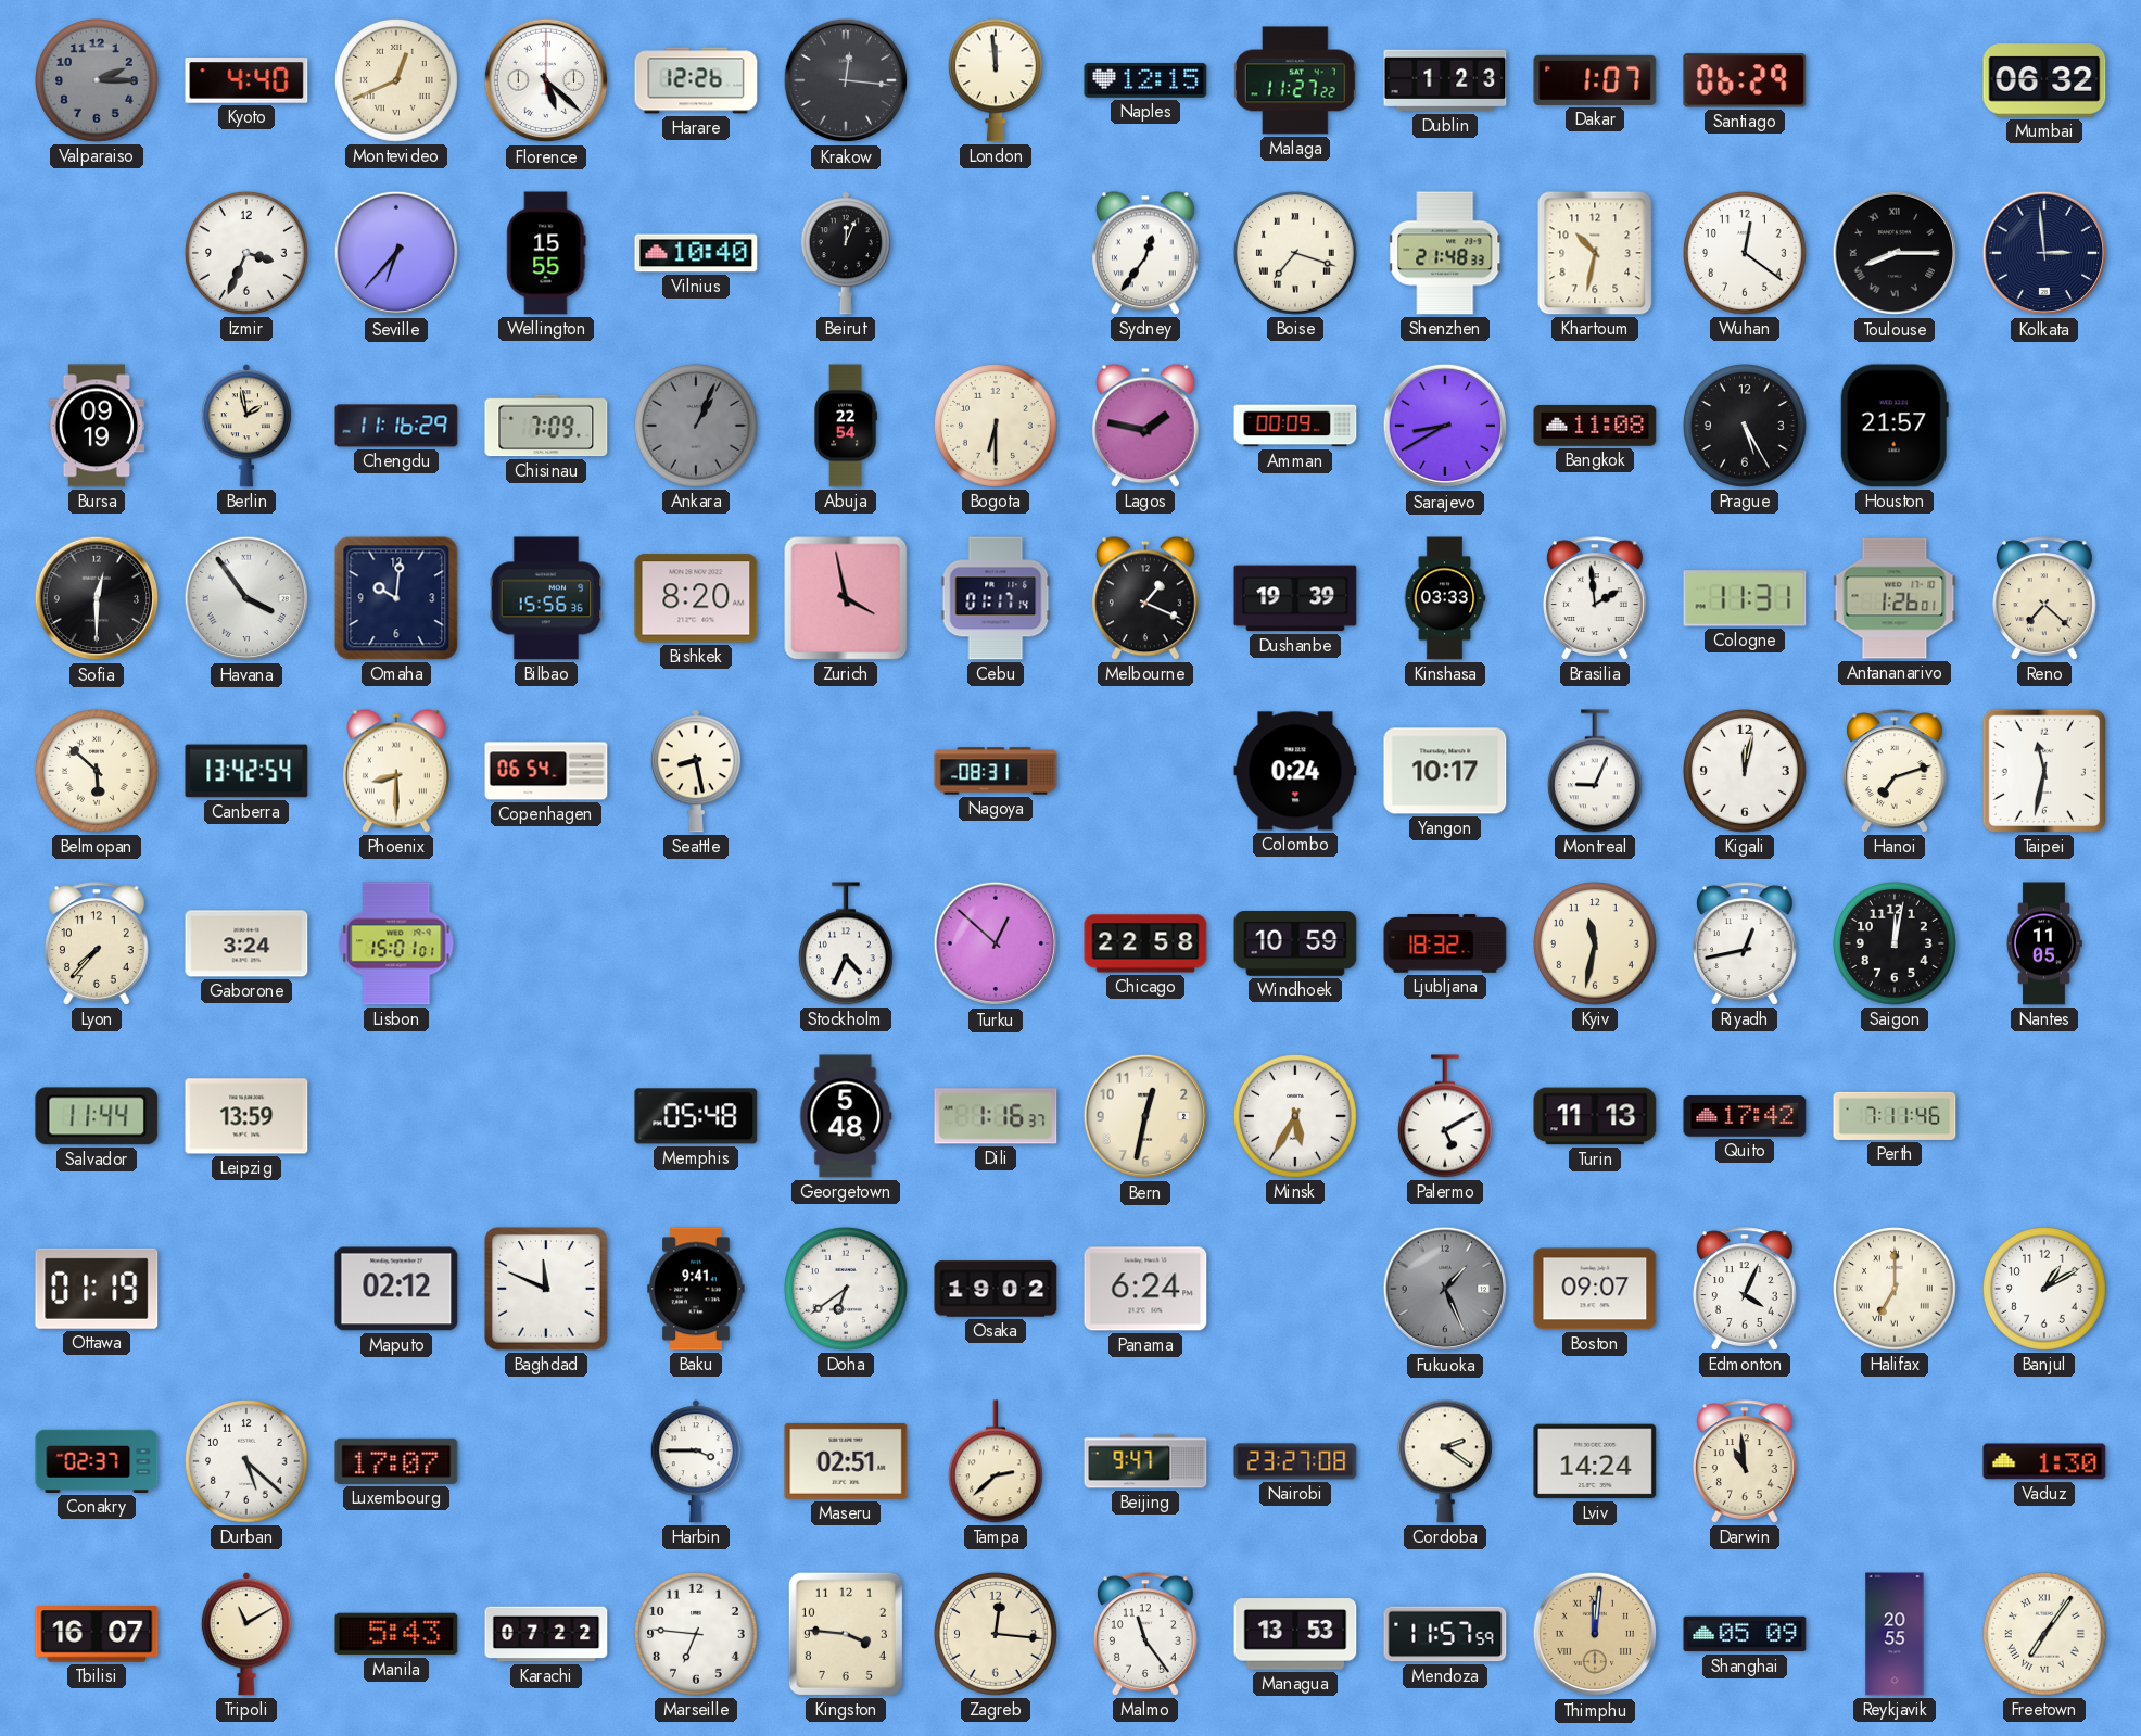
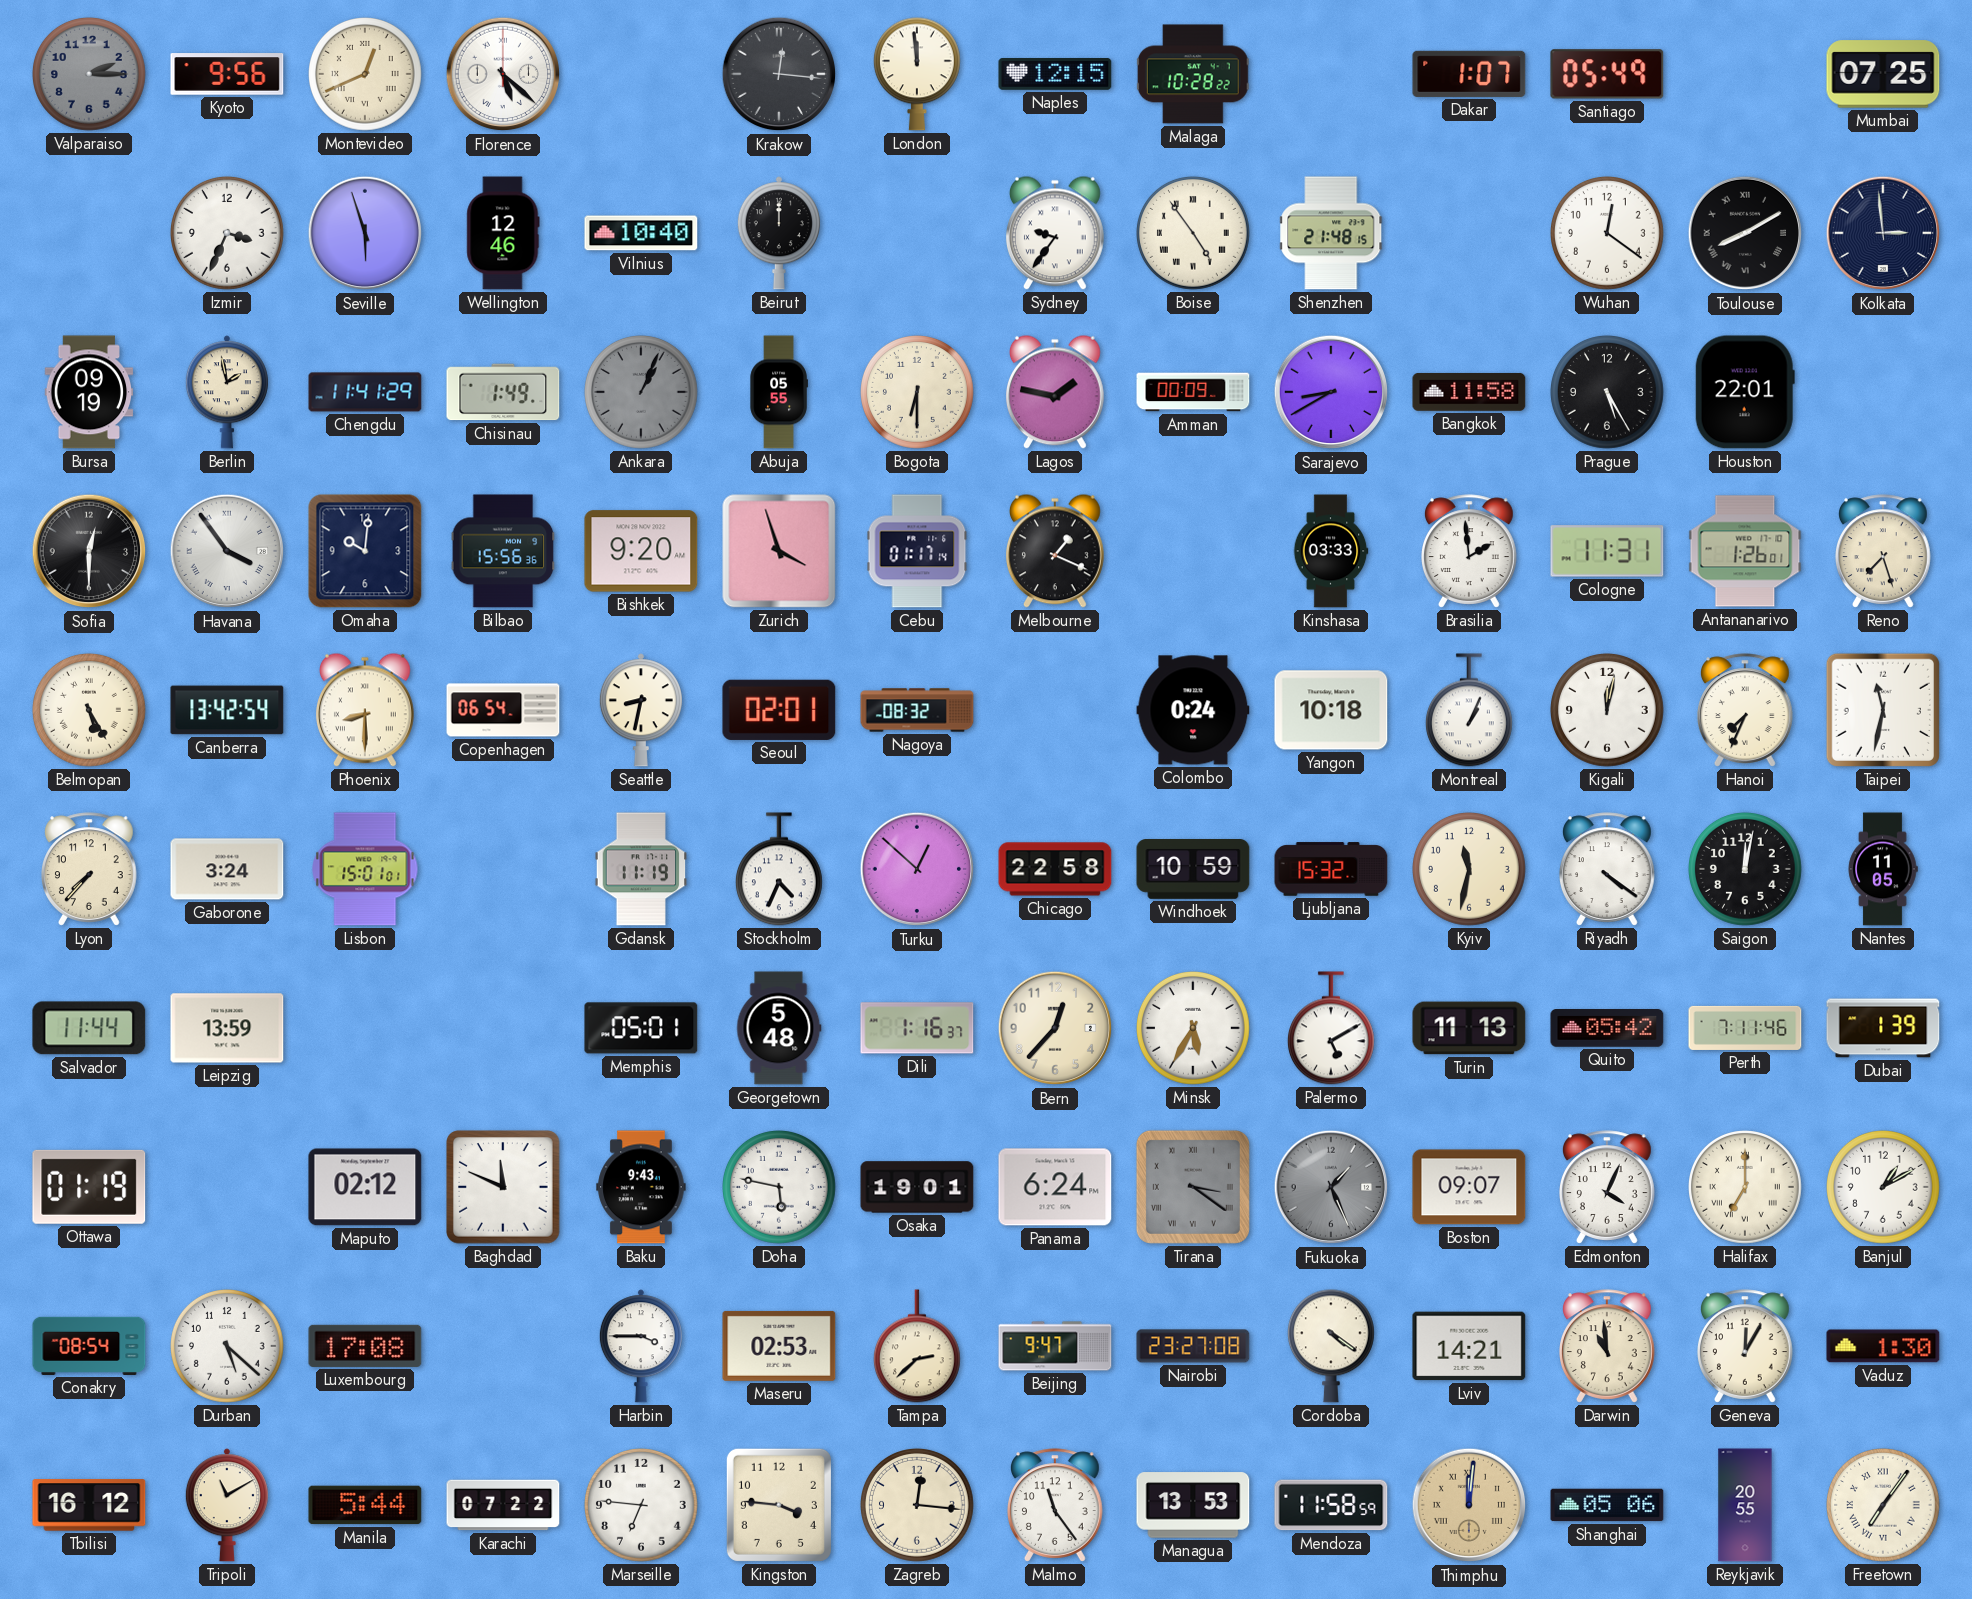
Kyoto: 4:40 -> 9:56
Harare: 12:26 -> none
Malaga: 11:27 -> 10:28
Dublin: 1:23 -> none
Santiago: 06:29 -> 05:49
Mumbai: 06:32 -> 07:25
Seville: 6:37 -> 5:57
Wellington: 15:55 -> 12:46
Beirut: 12:04 -> 12:00
Sydney: 12:36 -> 9:36
Boise: 7:18 -> 4:54
Shenzhen: 21:48:33 -> 21:48:15
Khartoum: 10:32 -> none
Toulouse: 8:15 -> 8:10
Chengdu: 11:16 -> 11:41
Chisinau: 7:09 -> 1:49
Abuja: 22:54 -> 05:55
Bangkok: 11:08 -> 11:58
Houston: 21:57 -> 22:01
Bishkek: 8:20 -> 9:20
Zurich: 3:58 -> 3:57
Dushanbe: 19:39 -> none
Reno: 7:22 -> 7:27
Belmopan: 5:52 -> 5:25
Seattle: 8:28 -> 8:32
Seoul: none -> 02:01
Nagoya: 08:31 -> 08:32
Yangon: 10:17 -> 10:18
Montreal: 9:04 -> 1:04
Hanoi: 7:12 -> 7:34
Gdansk: none -> 11:19
Ljubljana: 18:32 -> 15:32
Riyadh: 12:43 -> 4:21
Memphis: 05:48 -> 05:01
Bern: 12:32 -> 12:37
Quito: 17:42 -> 05:42
Dubai: none -> 1:39
Baku: 9:41 -> 9:43
Doha: 6:39 -> 5:47
Osaka: 19:02 -> 19:01
Tirana: none -> 3:21
Conakry: 02:37 -> 08:54
Luxembourg: 17:07 -> 17:08
Maseru: 02:51 -> 02:53
Cordoba: 2:21 -> 4:21
Lviv: 14:24 -> 14:21
Geneva: none -> 12:05
Tbilisi: 16:07 -> 16:12
Manila: 5:43 -> 5:44
Mendoza: 11:57 -> 11:58
Shanghai: 05:09 -> 05:06
